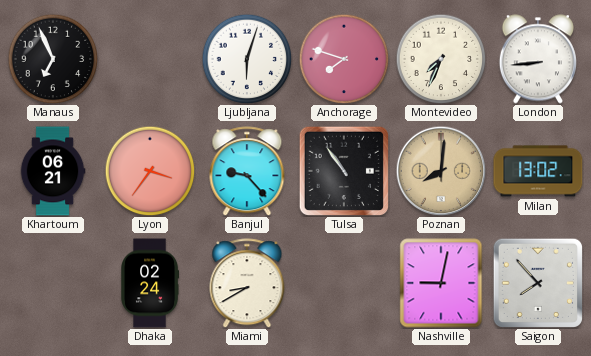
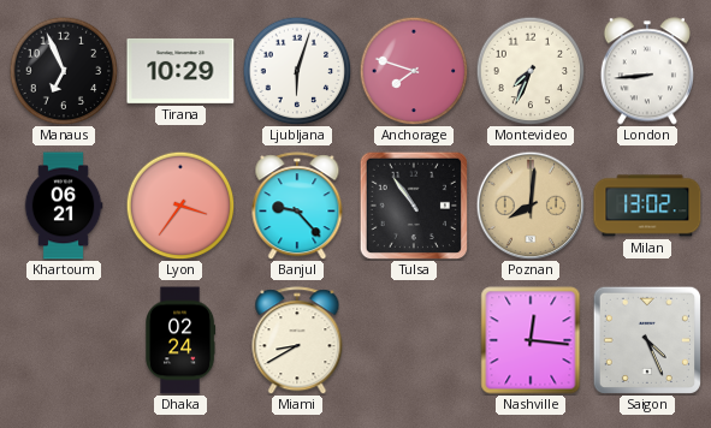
Tirana: none -> 10:29
Nashville: 9:02 -> 12:16
Saigon: 7:53 -> 4:26
